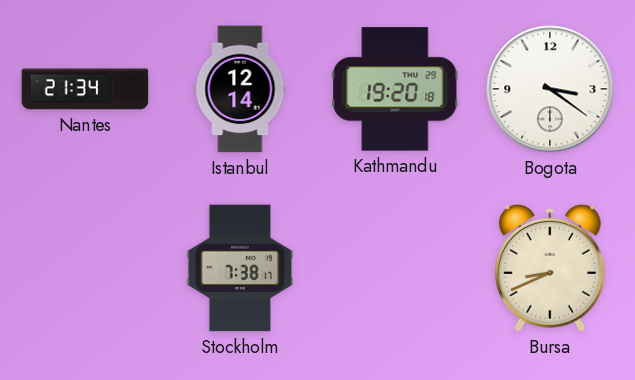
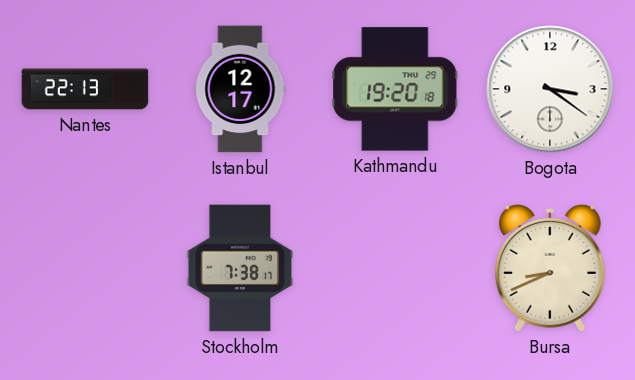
Nantes: 21:34 -> 22:13
Istanbul: 12:14 -> 12:17
